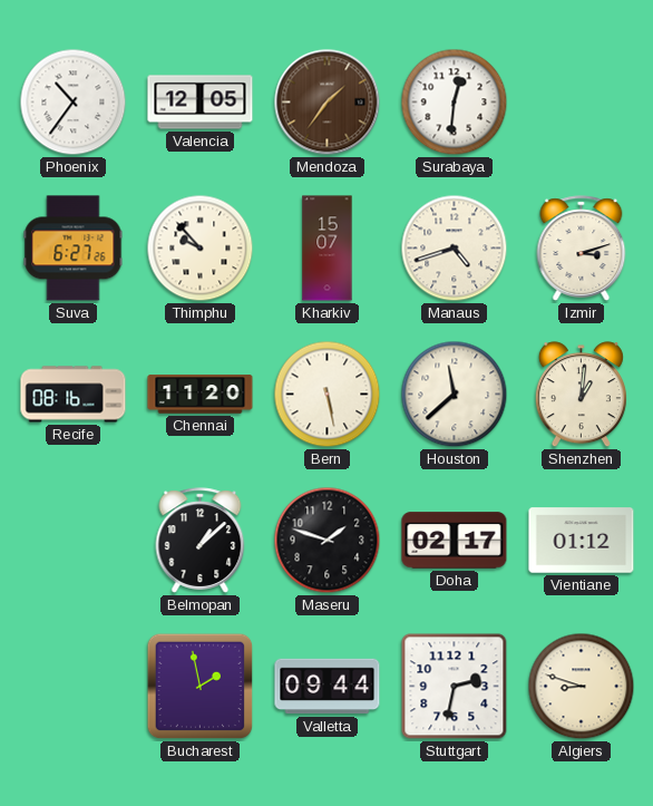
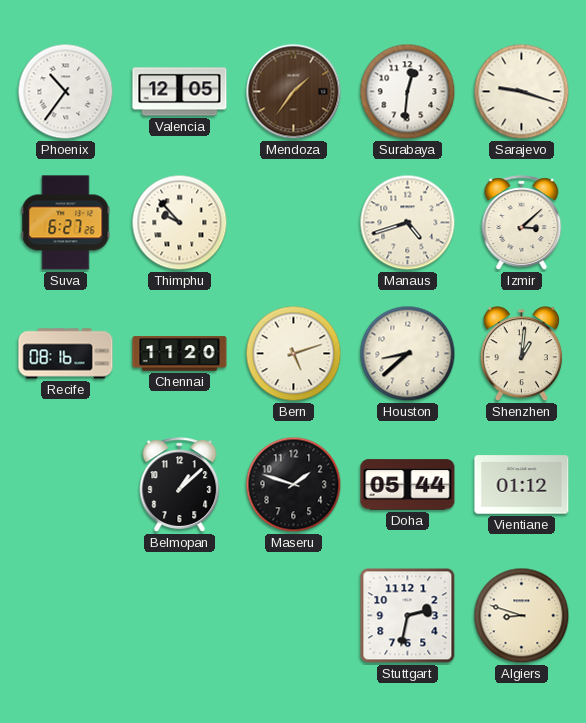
Sarajevo: none -> 9:18
Kharkiv: 15:07 -> none
Izmir: 3:12 -> 3:08
Bern: 5:28 -> 5:12
Houston: 11:38 -> 8:38
Doha: 02:17 -> 05:44
Bucharest: 1:58 -> none
Valletta: 09:44 -> none
